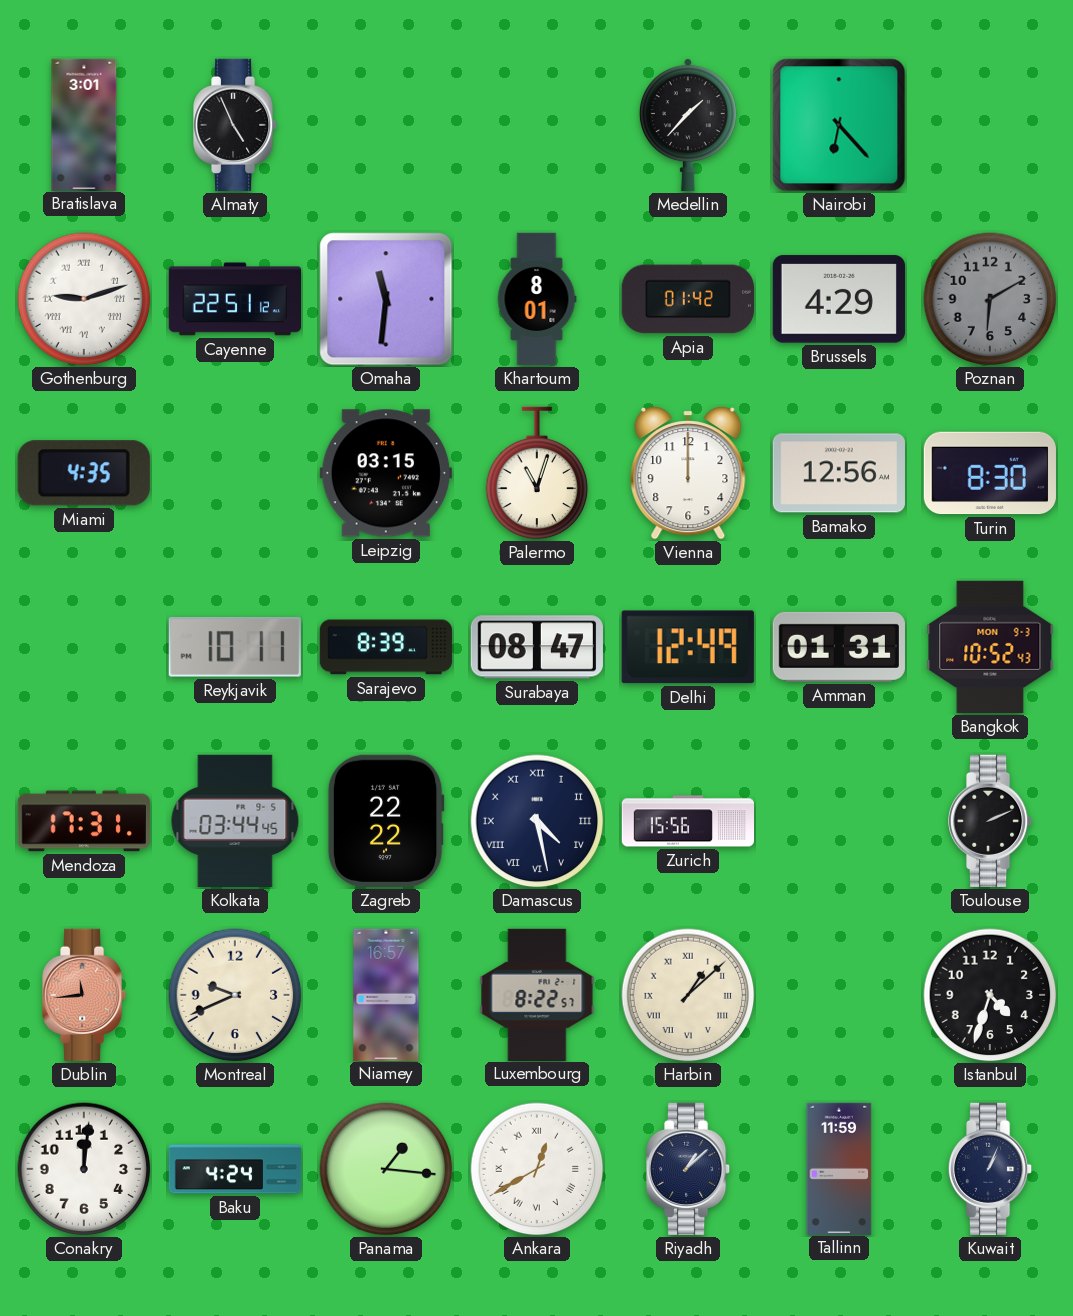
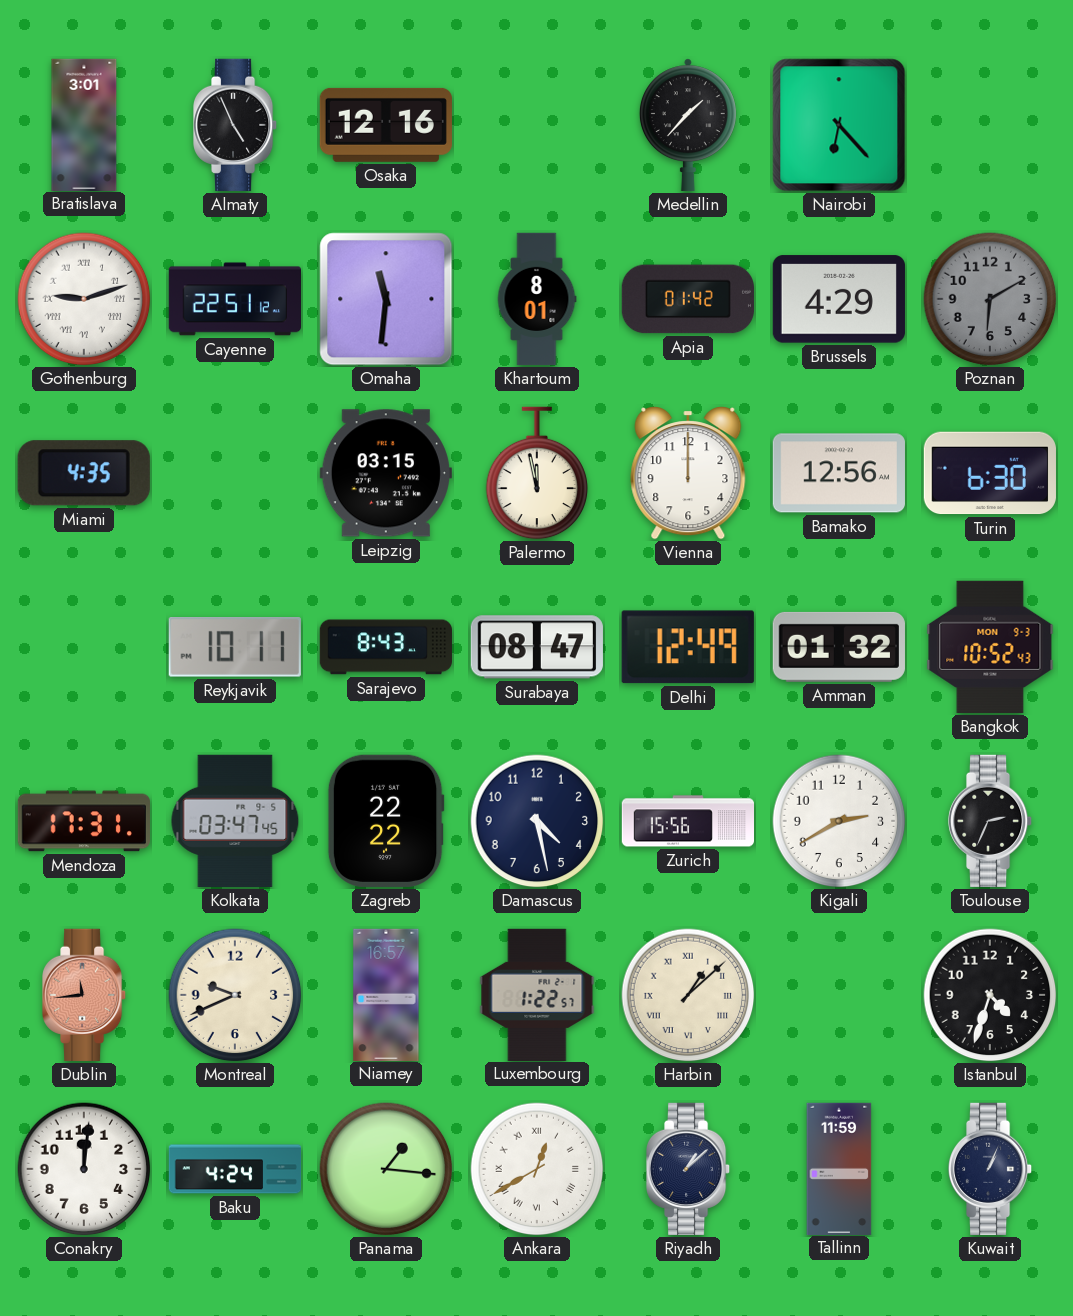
Osaka: none -> 12:16
Palermo: 11:03 -> 11:58
Turin: 8:30 -> 6:30
Sarajevo: 8:39 -> 8:43
Amman: 01:31 -> 01:32
Kolkata: 03:44 -> 03:47
Damascus numerals: Roman -> Arabic
Kigali: none -> 2:40
Toulouse: 2:11 -> 2:34
Luxembourg: 8:22 -> 1:22
